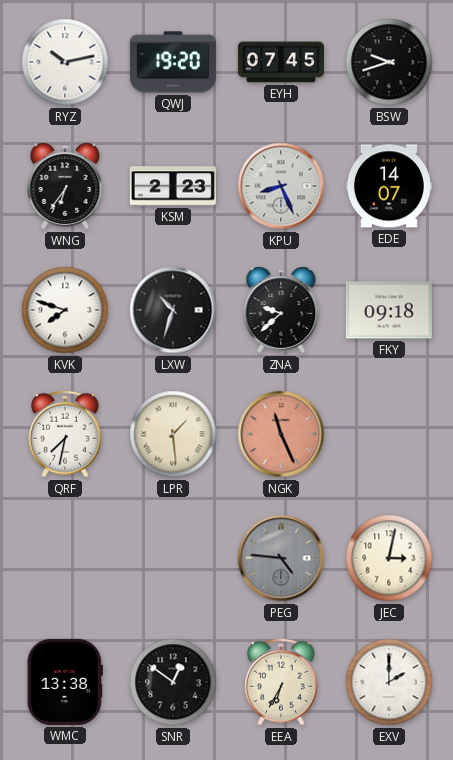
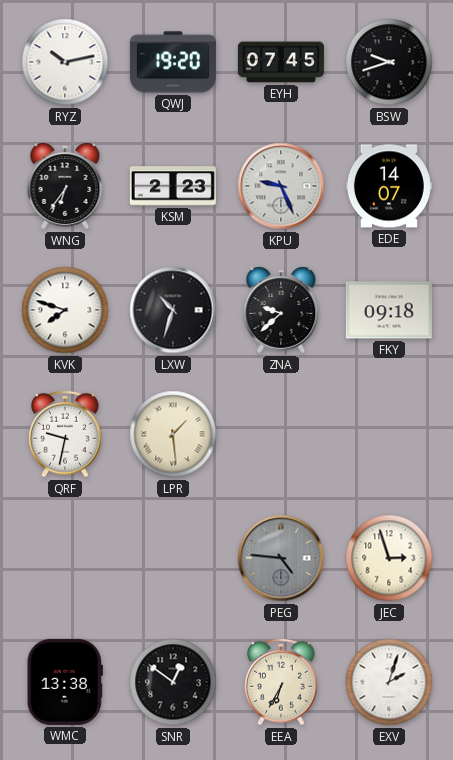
KPU: 8:26 -> 9:26
QRF: 7:32 -> 9:32
NGK: 11:26 -> none
JEC: 3:02 -> 2:57
EXV: 2:00 -> 2:03
